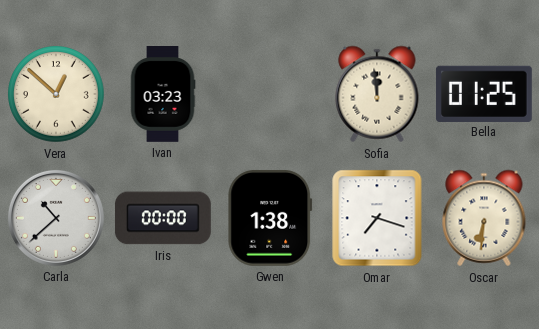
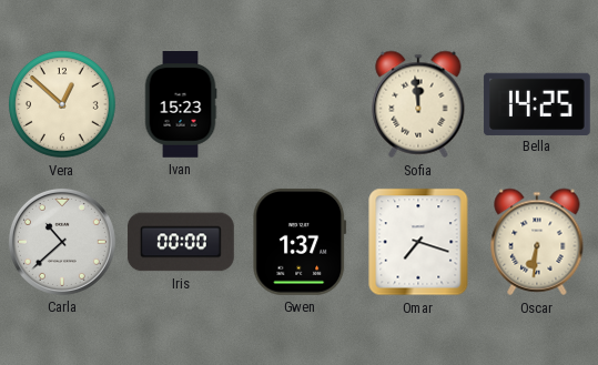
Ivan: 03:23 -> 15:23
Bella: 01:25 -> 14:25
Gwen: 1:38 -> 1:37
